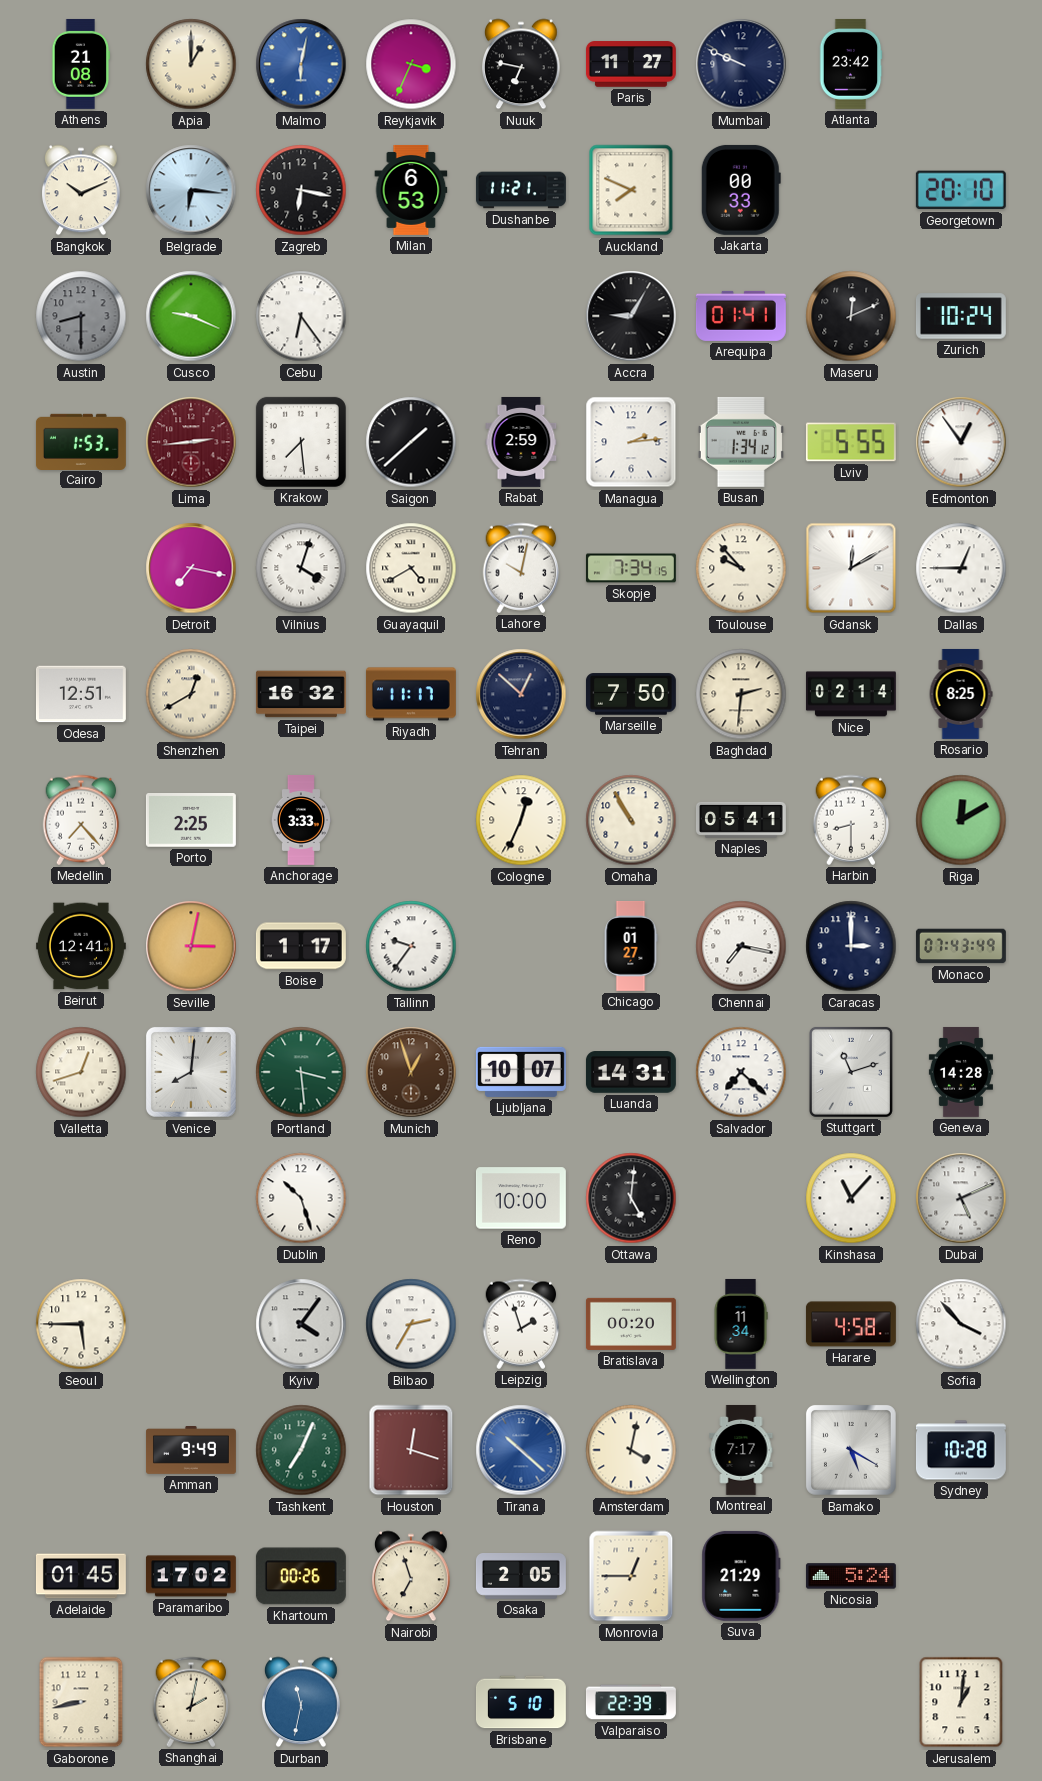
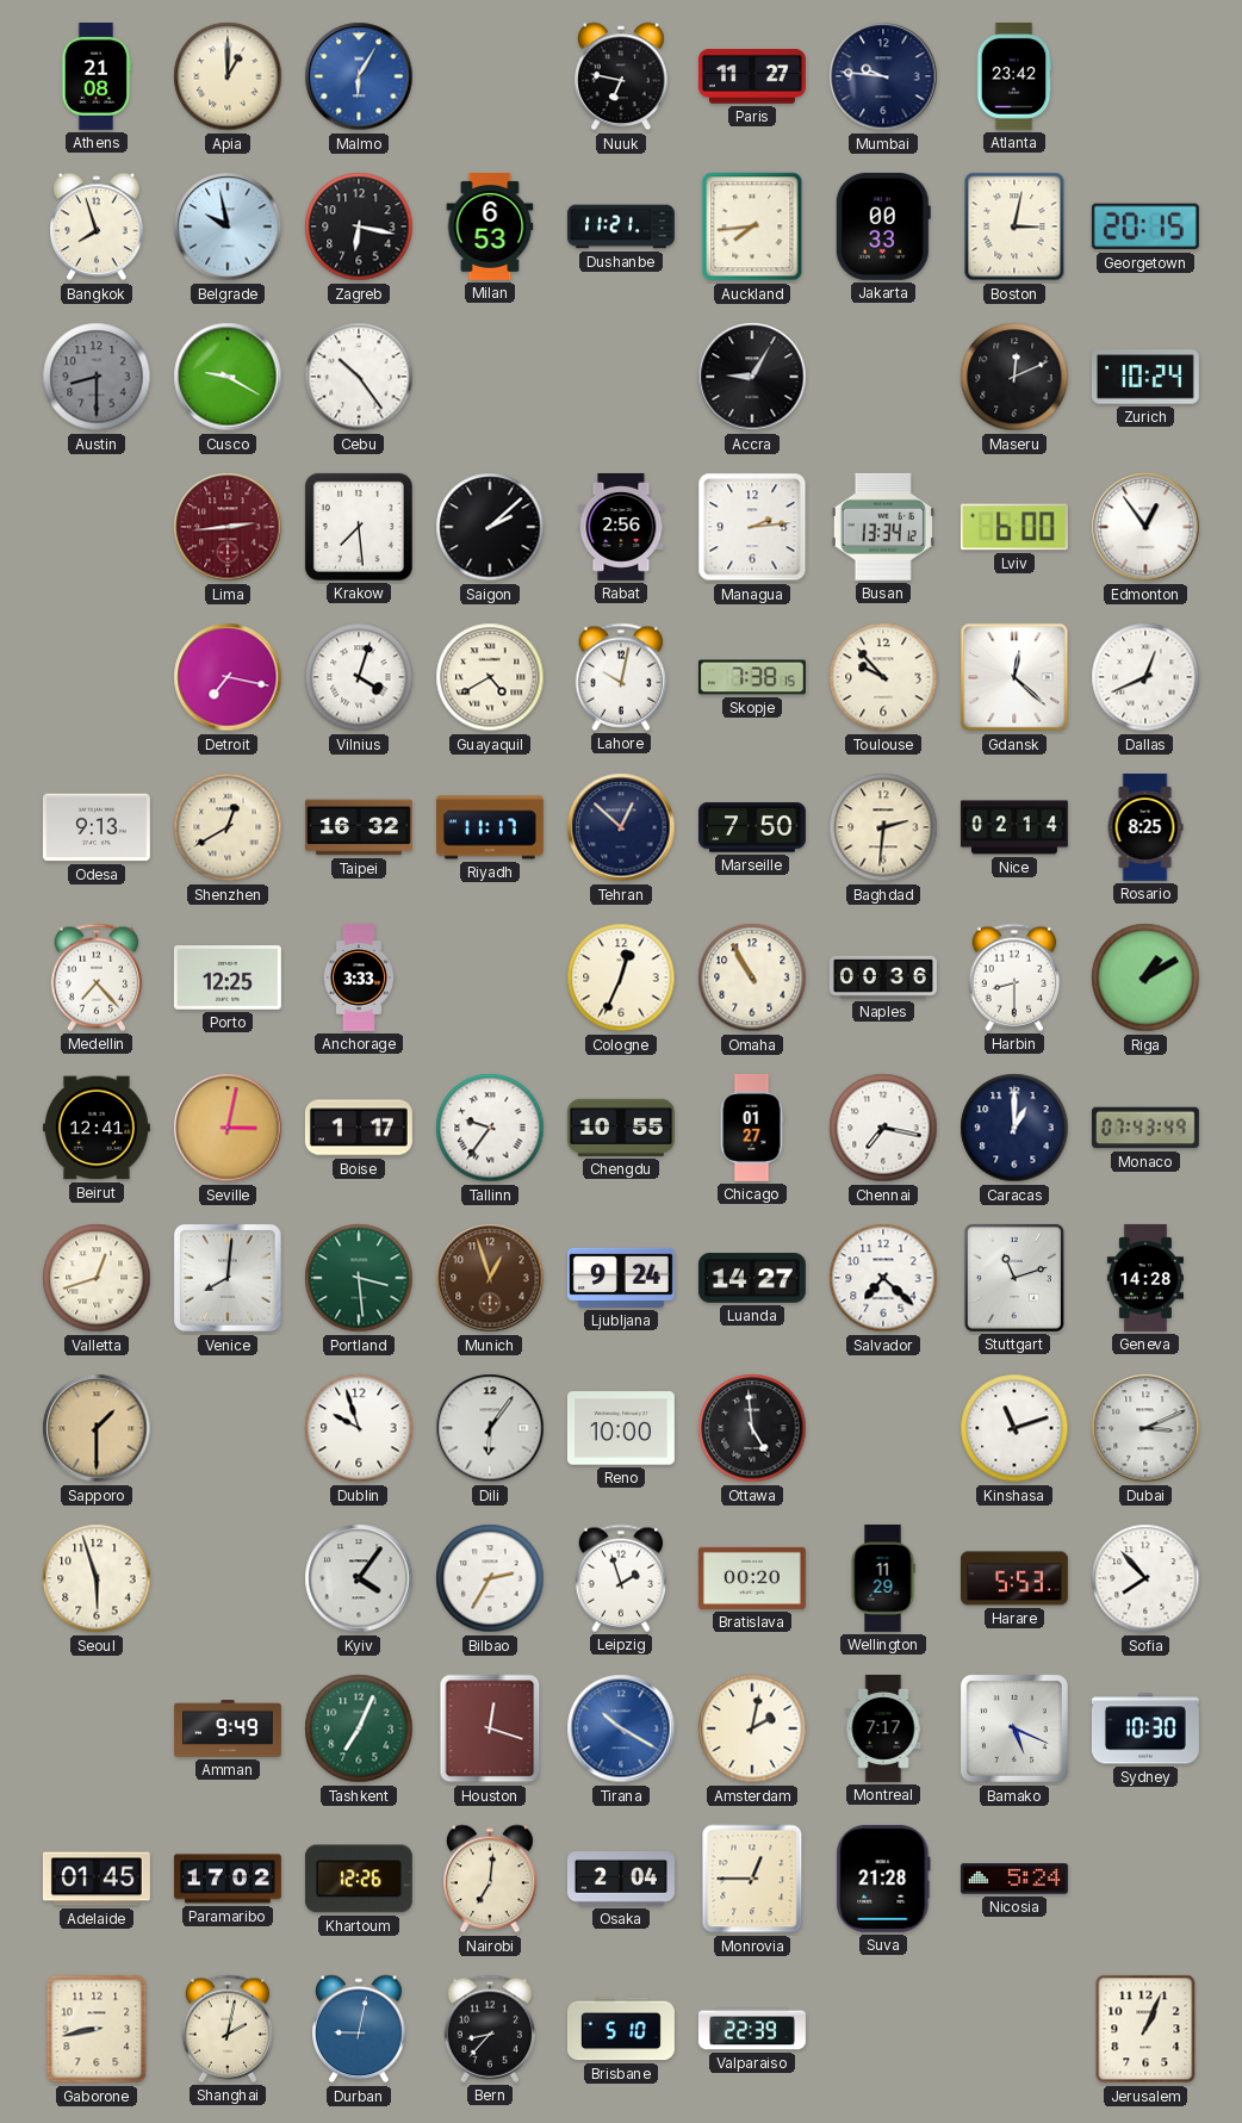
Malmo: 6:02 -> 6:05
Reykjavik: 3:34 -> none
Mumbai: 9:49 -> 9:46
Bangkok: 10:11 -> 7:57
Belgrade: 6:16 -> 9:58
Auckland: 7:49 -> 7:44
Boston: none -> 3:02
Georgetown: 20:10 -> 20:15
Cusco: 9:19 -> 9:20
Cebu: 6:24 -> 10:24
Arequipa: 01:41 -> none
Cairo: 1:53 -> none
Saigon: 1:38 -> 2:08
Rabat: 2:59 -> 2:56
Busan: 1:34 -> 13:34
Lviv: 5:55 -> 6:00
Skopje: 7:34 -> 7:38
Gdansk: 12:10 -> 12:22
Dallas: 12:45 -> 12:41
Odesa: 12:51 -> 9:13
Porto: 2:25 -> 12:25
Naples: 05:41 -> 00:36
Riga: 12:10 -> 1:10
Chengdu: none -> 10:55
Caracas: 3:00 -> 1:00
Ljubljana: 10:07 -> 9:24
Luanda: 14:31 -> 14:27
Sapporo: none -> 1:30
Dublin: 10:27 -> 9:57
Dili: none -> 6:06
Ottawa: 5:01 -> 4:59
Kinshasa: 11:07 -> 11:12
Dubai: 5:11 -> 3:11
Seoul: 5:45 -> 5:57
Wellington: 11:34 -> 11:29
Harare: 4:58 -> 5:53
Sofia: 3:53 -> 7:53
Tirana: 10:22 -> 10:20
Amsterdam: 4:02 -> 2:02
Bamako: 5:20 -> 5:19
Sydney: 10:28 -> 10:30
Khartoum: 00:26 -> 12:26
Nairobi: 6:57 -> 7:01
Osaka: 2:05 -> 2:04
Suva: 21:29 -> 21:28
Durban: 11:32 -> 9:02
Bern: none -> 8:37
Jerusalem: 1:01 -> 1:04
